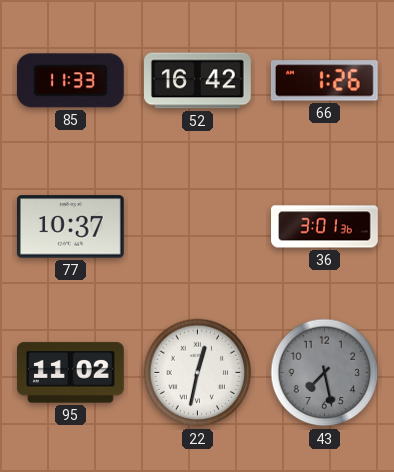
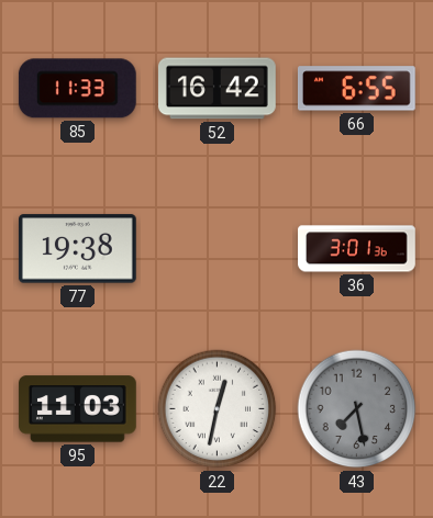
66: 1:26 -> 6:55
77: 10:37 -> 19:38
95: 11:02 -> 11:03
